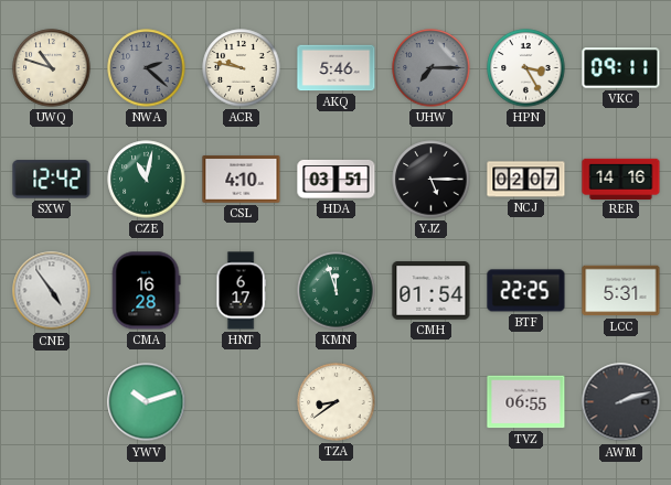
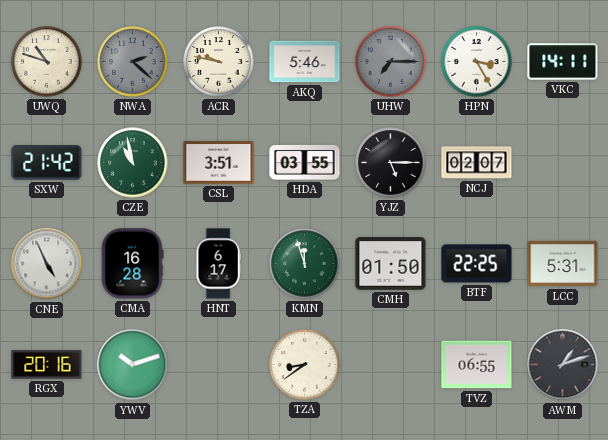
VKC: 09:11 -> 14:11
SXW: 12:42 -> 21:42
CZE: 11:02 -> 10:58
CSL: 4:10 -> 3:51
HDA: 03:51 -> 03:55
RER: 14:16 -> none
CNE: 4:54 -> 4:56
CMH: 01:54 -> 01:50
RGX: none -> 20:16
AWM: 2:12 -> 1:12
